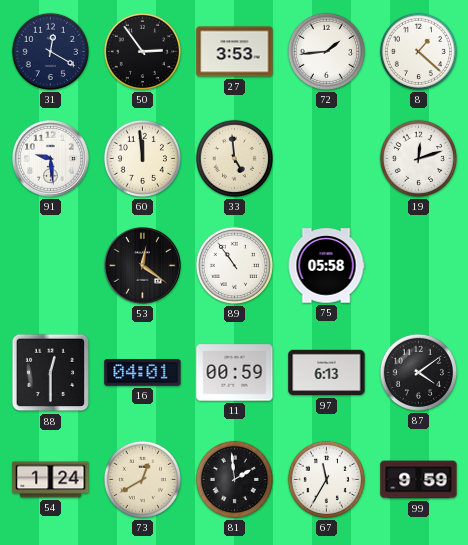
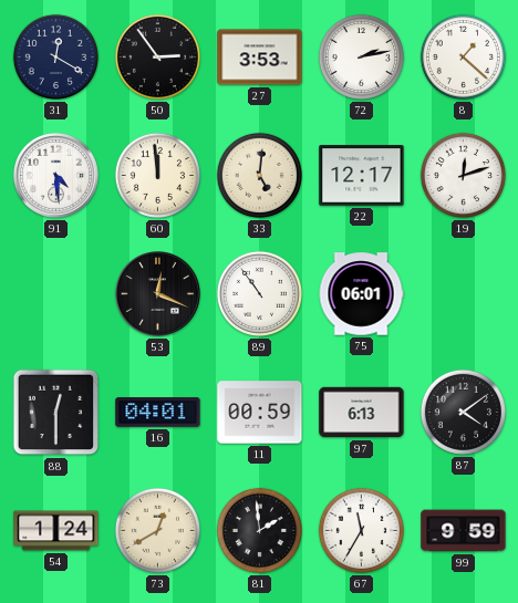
72: 1:44 -> 2:13
91: 9:29 -> 4:29
33: 4:59 -> 5:01
22: none -> 12:17
53: 12:21 -> 12:19
75: 05:58 -> 06:01
